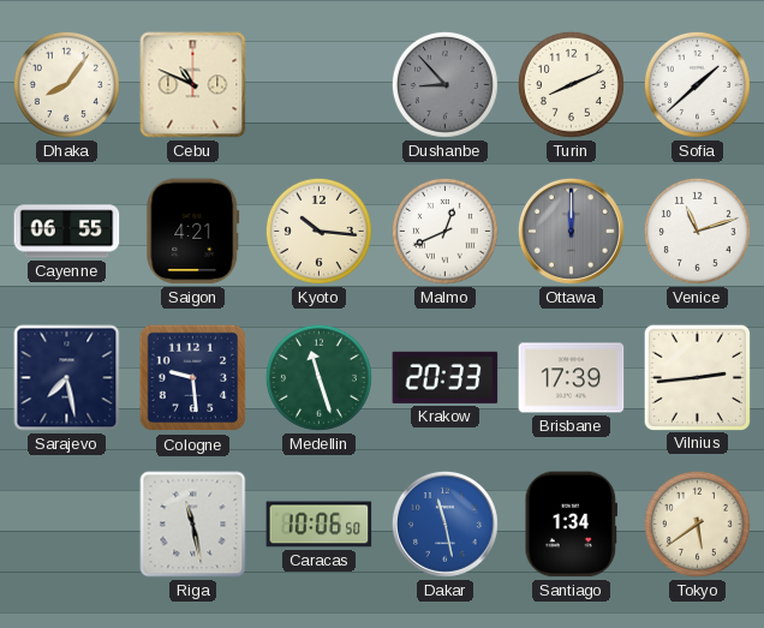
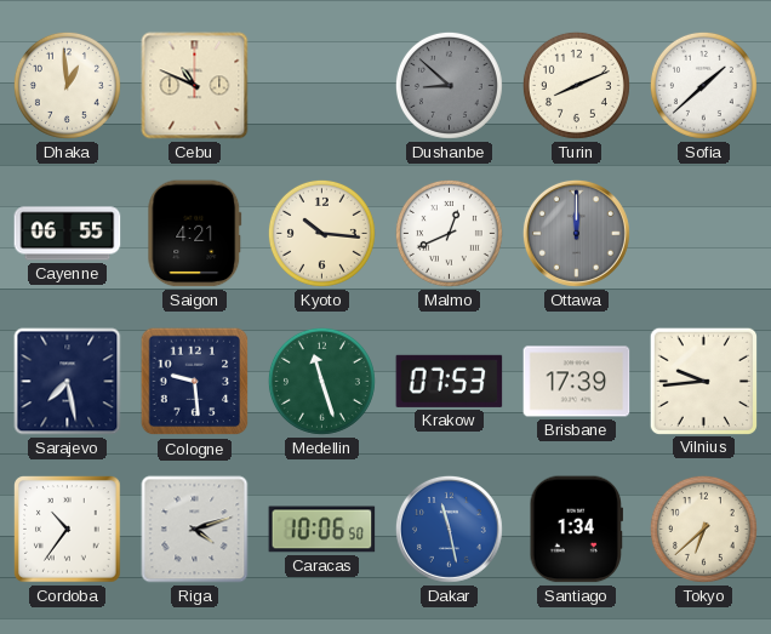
Dhaka: 8:06 -> 12:59
Dushanbe: 8:53 -> 8:52
Venice: 11:12 -> none
Krakow: 20:33 -> 07:53
Vilnius: 2:44 -> 9:44
Cordoba: none -> 10:36
Riga: 11:28 -> 4:12
Tokyo: 5:39 -> 6:38
